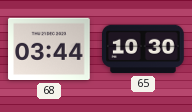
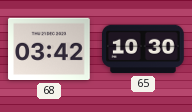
68: 03:44 -> 03:42
